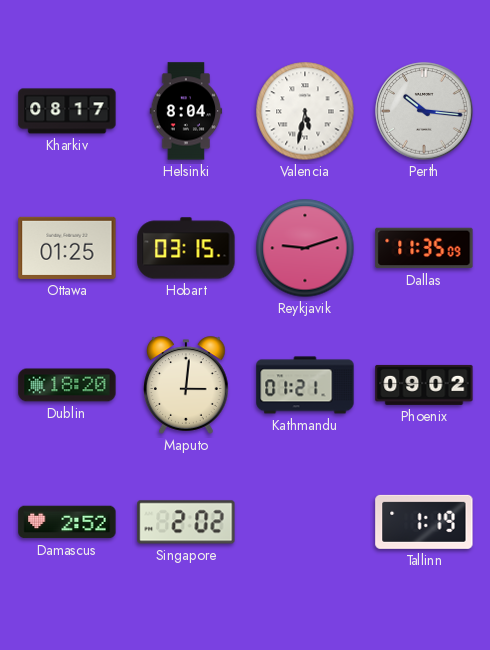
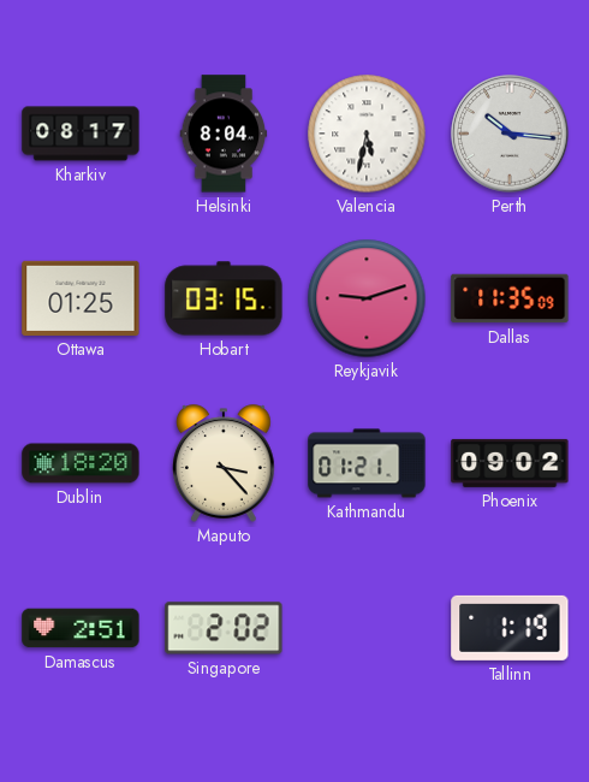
Maputo: 3:01 -> 3:23
Damascus: 2:52 -> 2:51
